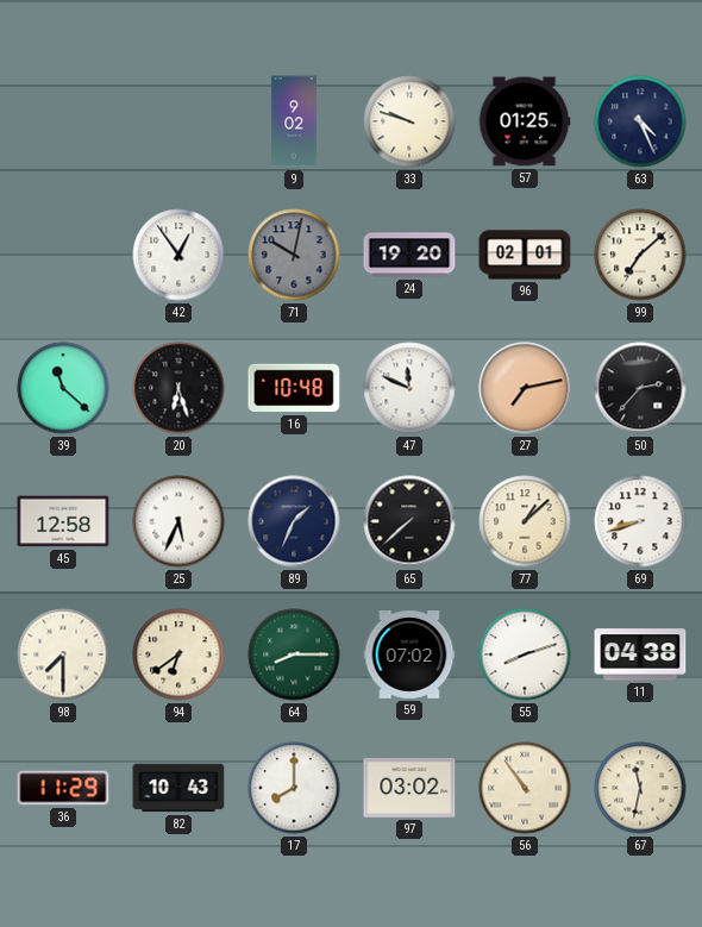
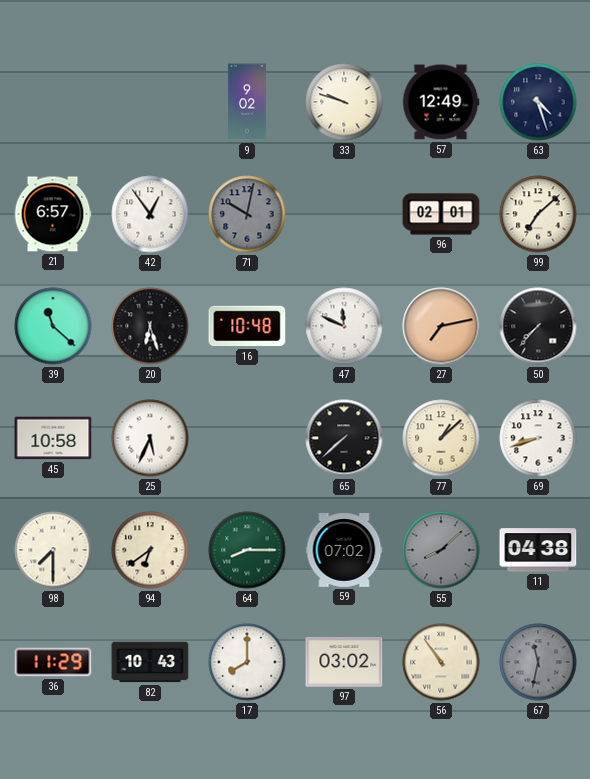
57: 01:25 -> 12:49
63: 4:26 -> 4:27
21: none -> 6:57
24: 19:20 -> none
50: 2:37 -> 7:37
45: 12:58 -> 10:58
89: 1:34 -> none
55: 8:12 -> 8:08
55 dial: white -> grey
67 dial: cream -> grey
